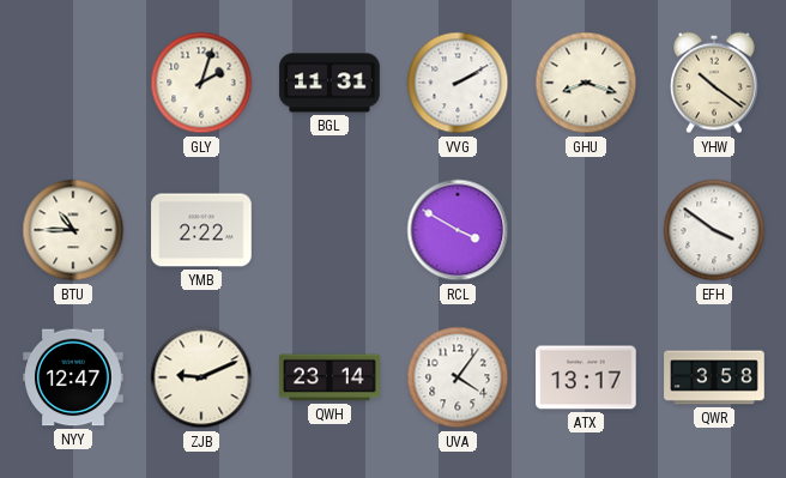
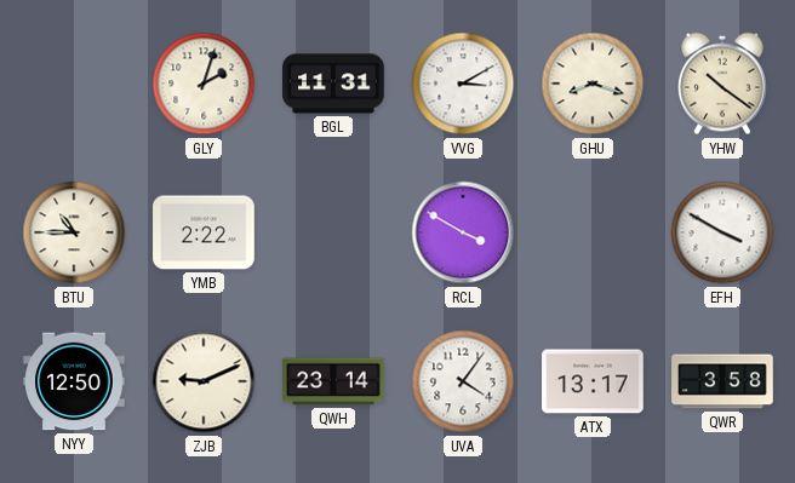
VVG: 2:10 -> 3:10
EFH: 3:51 -> 3:50
NYY: 12:47 -> 12:50
